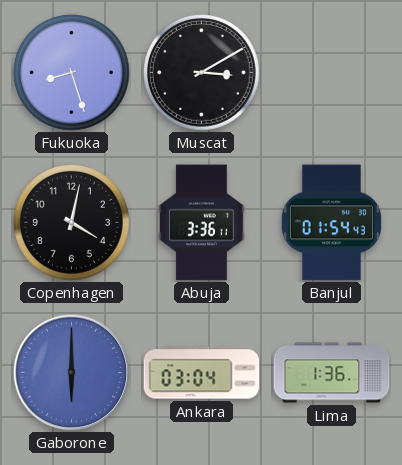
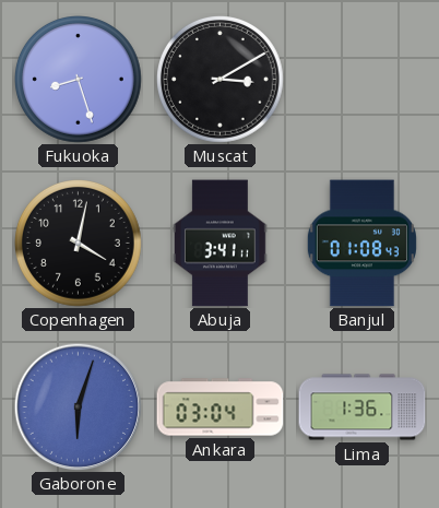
Abuja: 3:36 -> 3:41
Banjul: 01:54 -> 01:08
Gaborone: 6:00 -> 6:03
